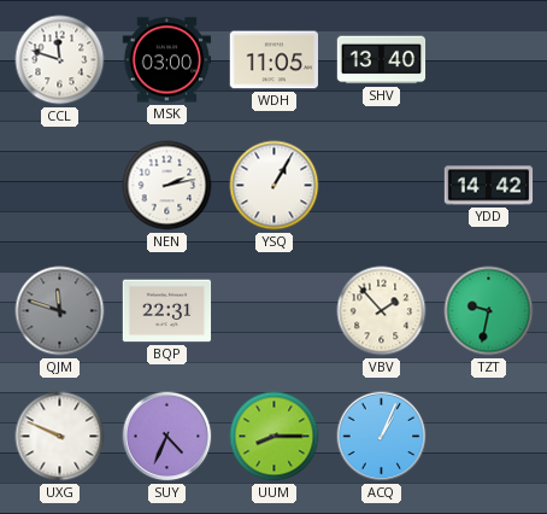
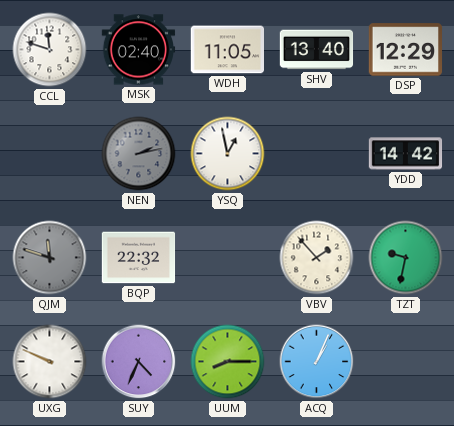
MSK: 03:00 -> 02:40
DSP: none -> 12:29
NEN dial: white -> grey
YSQ: 1:05 -> 12:58
BQP: 22:31 -> 22:32
